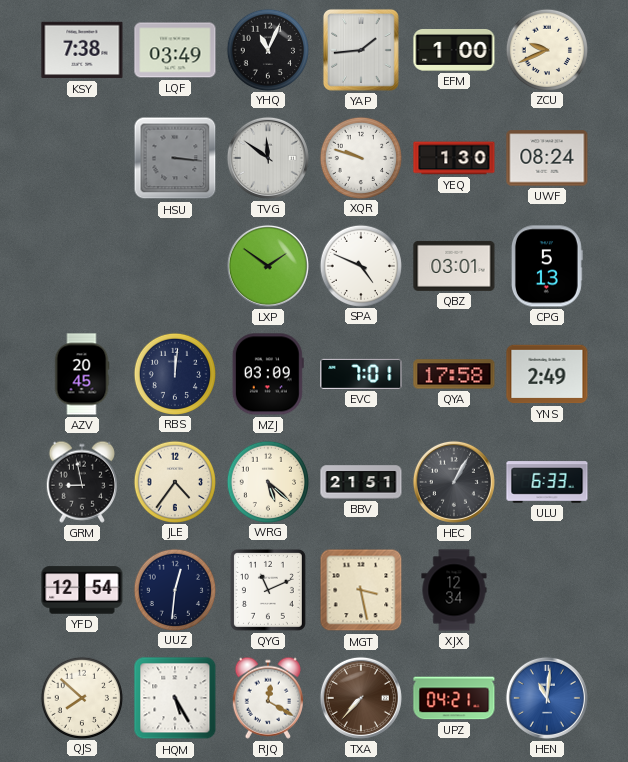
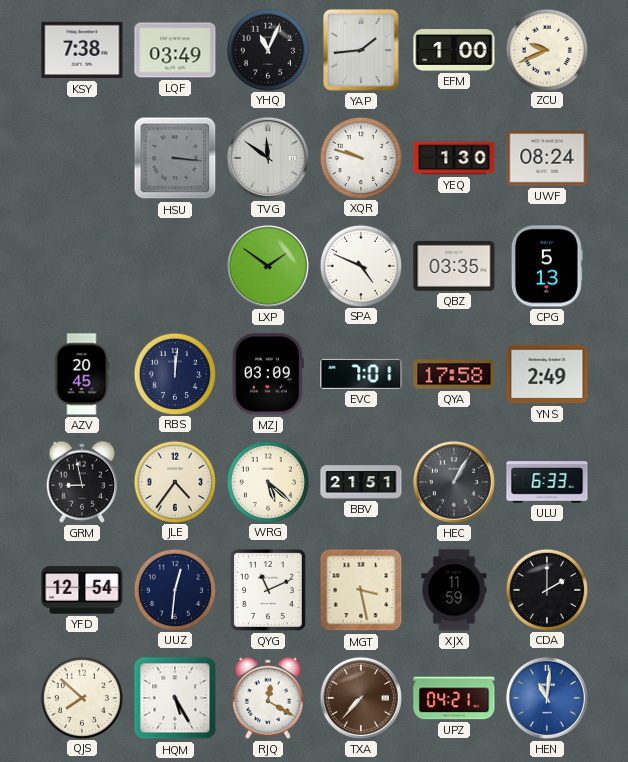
QBZ: 03:01 -> 03:35
XJX: 12:34 -> 11:59
CDA: none -> 2:00
